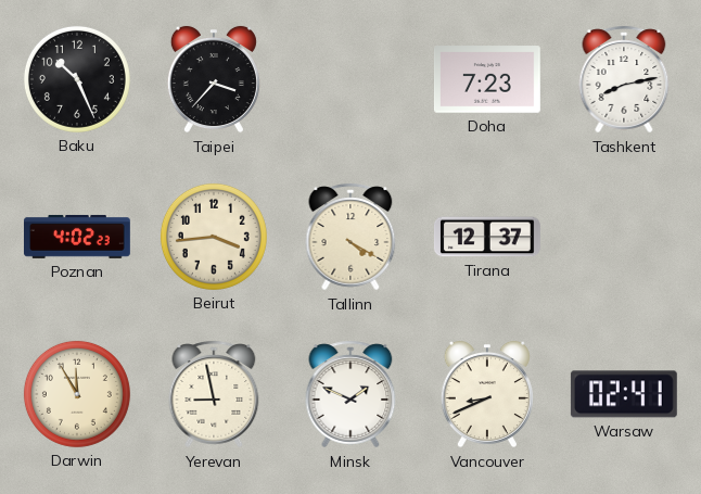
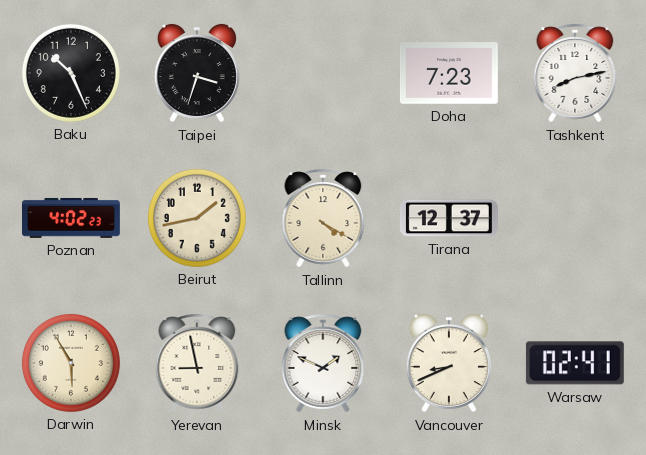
Taipei: 3:37 -> 3:33
Beirut: 3:44 -> 1:43
Darwin: 11:55 -> 5:55
